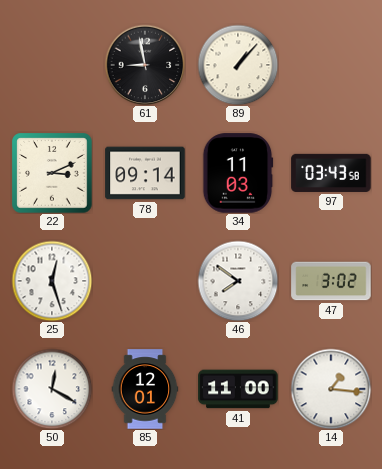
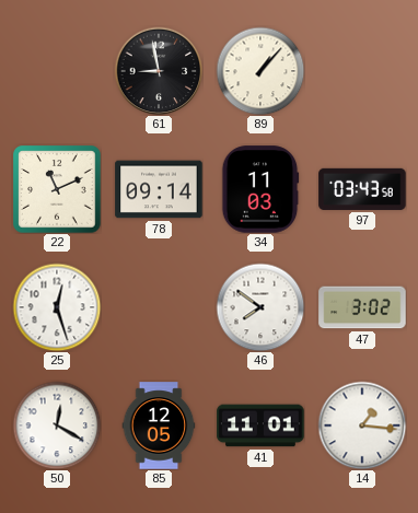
22: 3:11 -> 11:11
85: 12:01 -> 12:05
41: 11:00 -> 11:01
